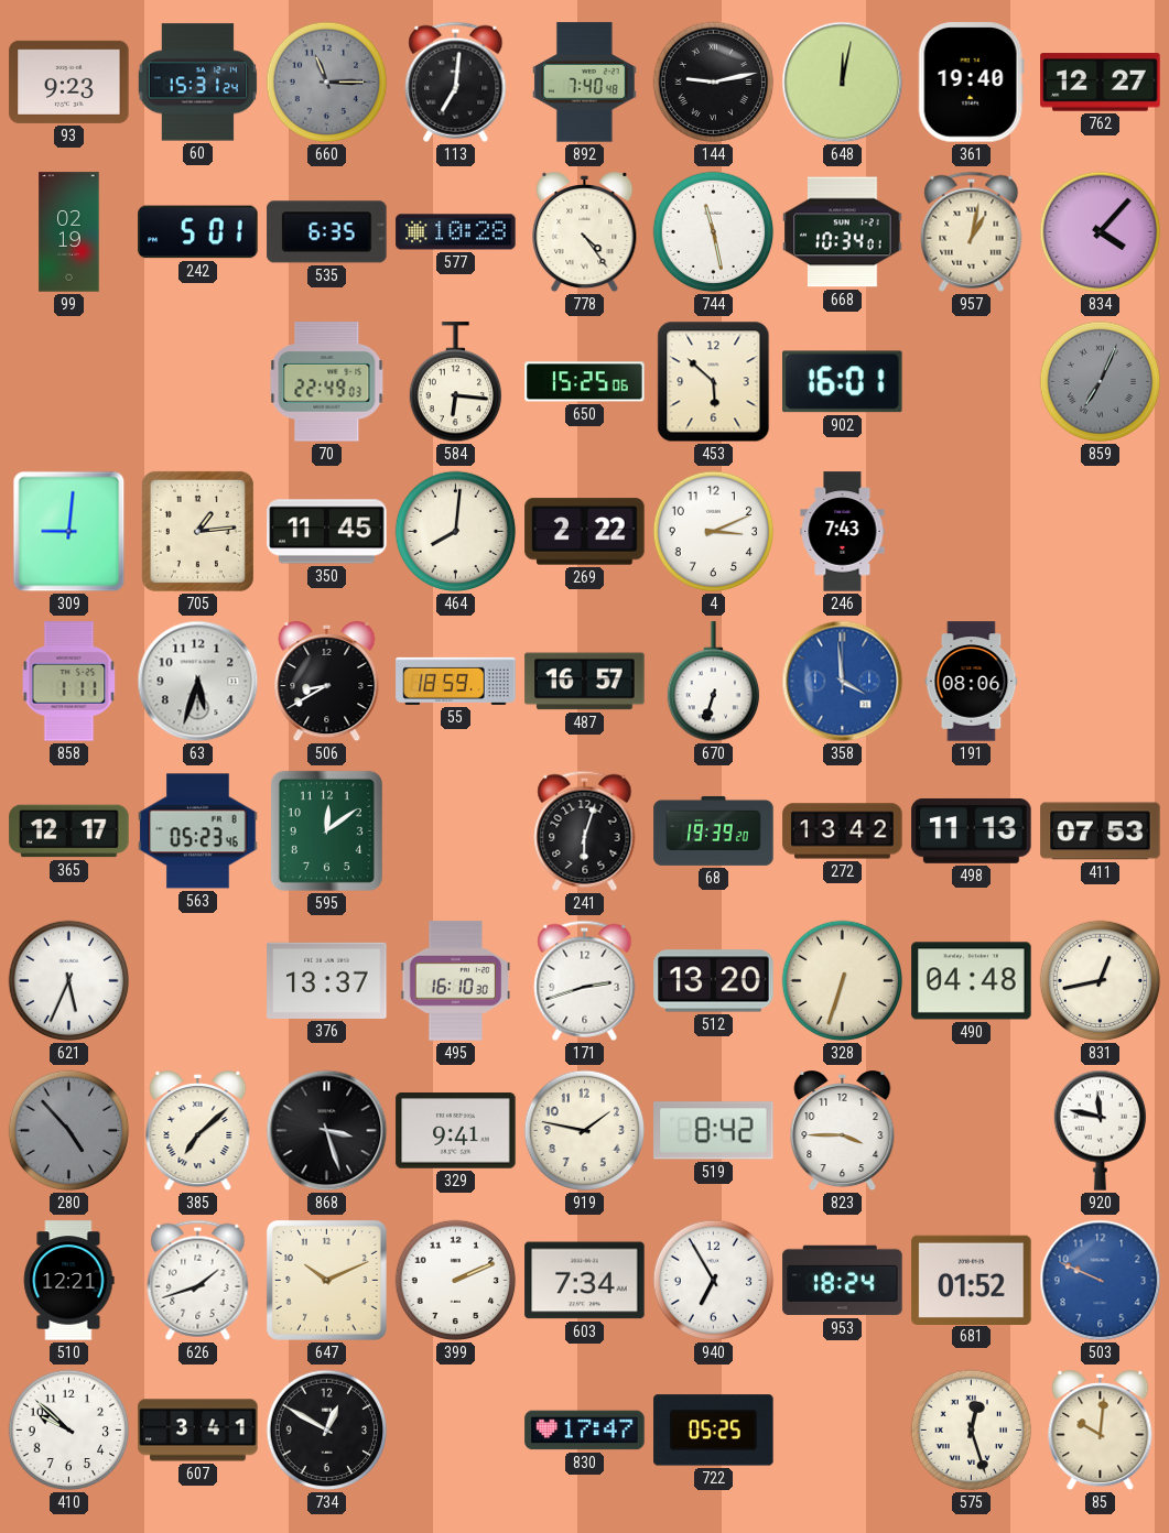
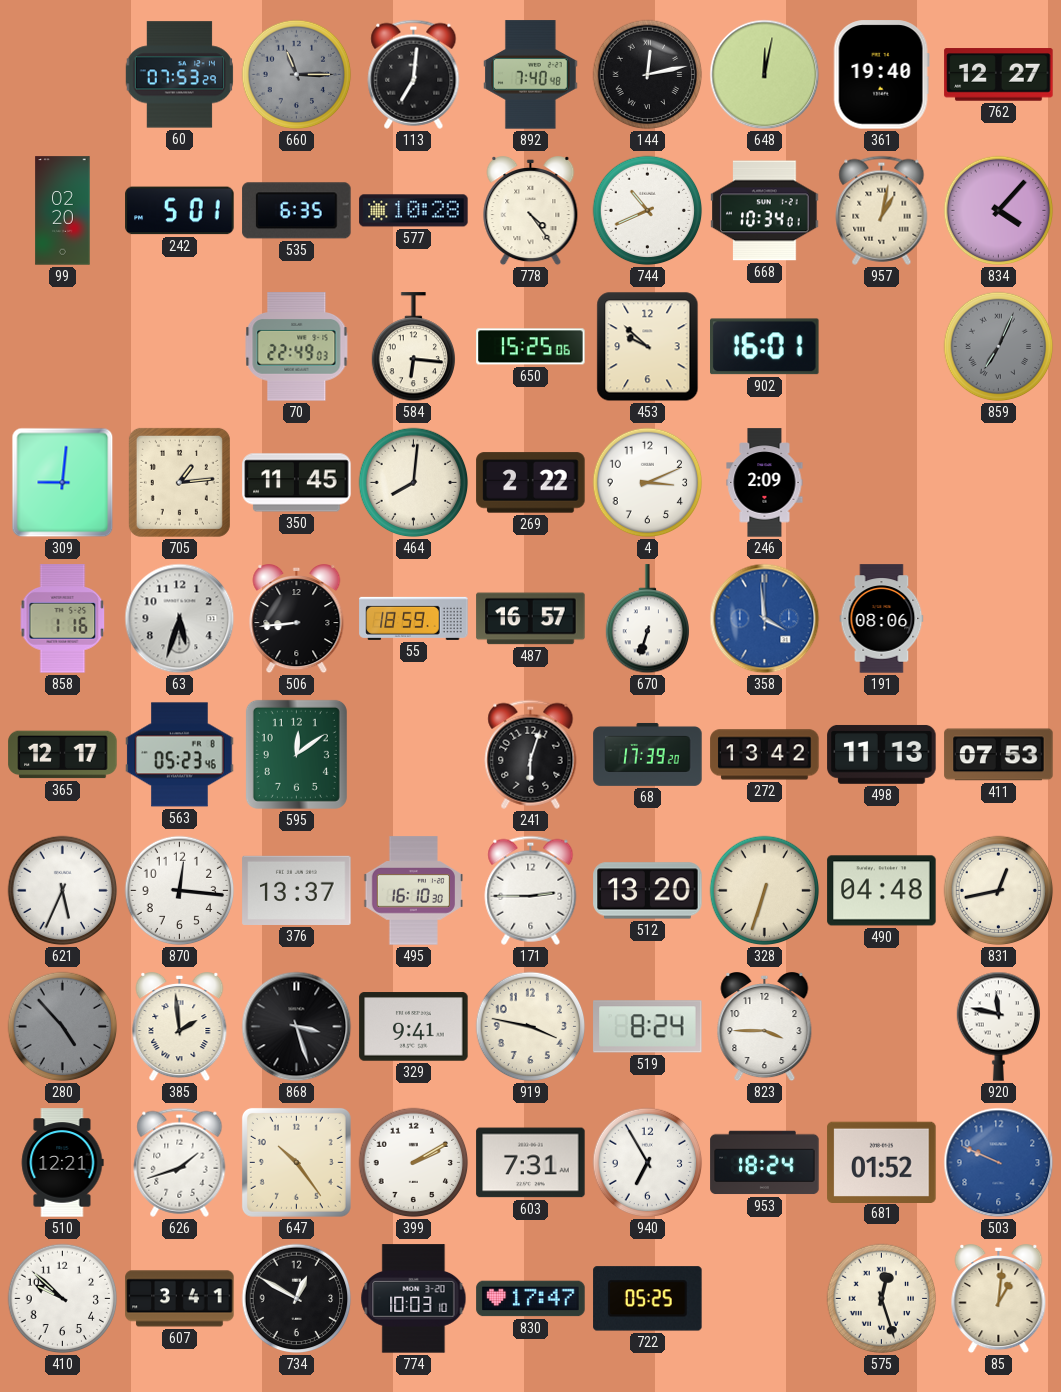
93: 9:23 -> none
60: 15:31 -> 07:53
144: 9:13 -> 12:13
99: 02:19 -> 02:20
744: 11:28 -> 10:41
453: 5:52 -> 9:52
246: 7:43 -> 2:09
858: 1:11 -> 1:16
506: 8:40 -> 8:44
68: 19:39 -> 17:39
870: none -> 12:16
171: 2:42 -> 2:45
385: 7:08 -> 1:59
919: 1:47 -> 3:47
519: 8:42 -> 8:24
647: 10:11 -> 10:24
399: 2:11 -> 2:10
603: 7:34 -> 7:31
774: none -> 10:03
85: 10:01 -> 1:01
